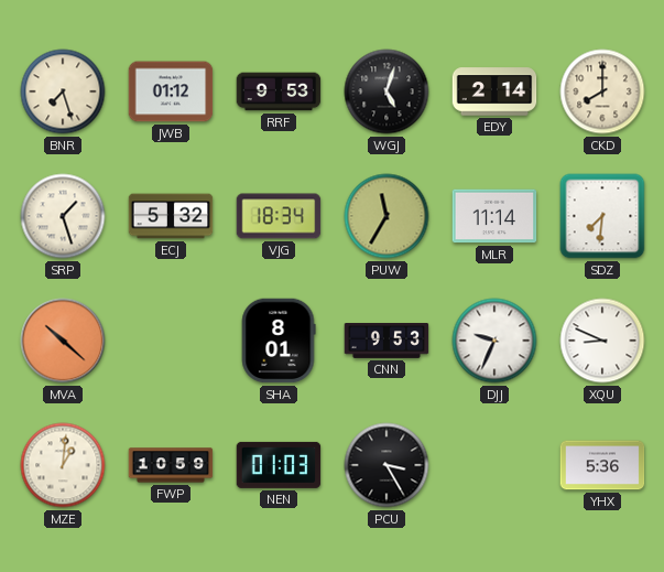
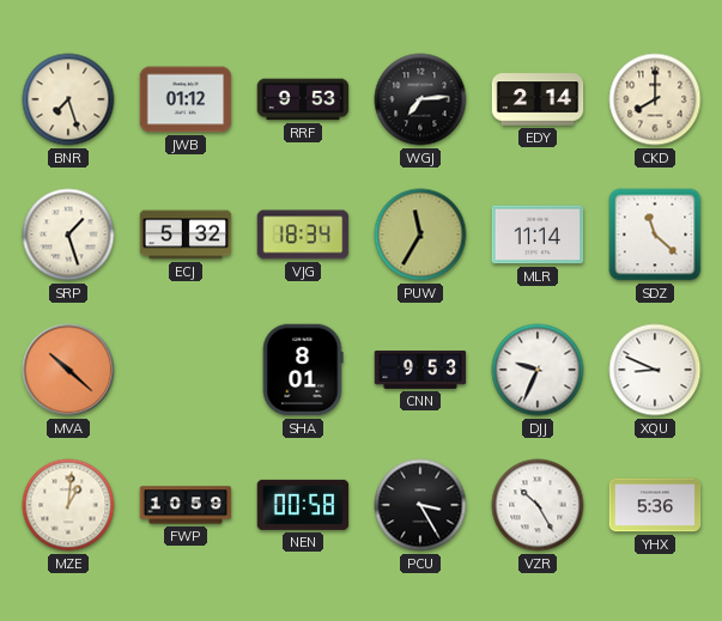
WGJ: 5:03 -> 7:14
SDZ: 7:31 -> 11:22
NEN: 01:03 -> 00:58
VZR: none -> 10:25
